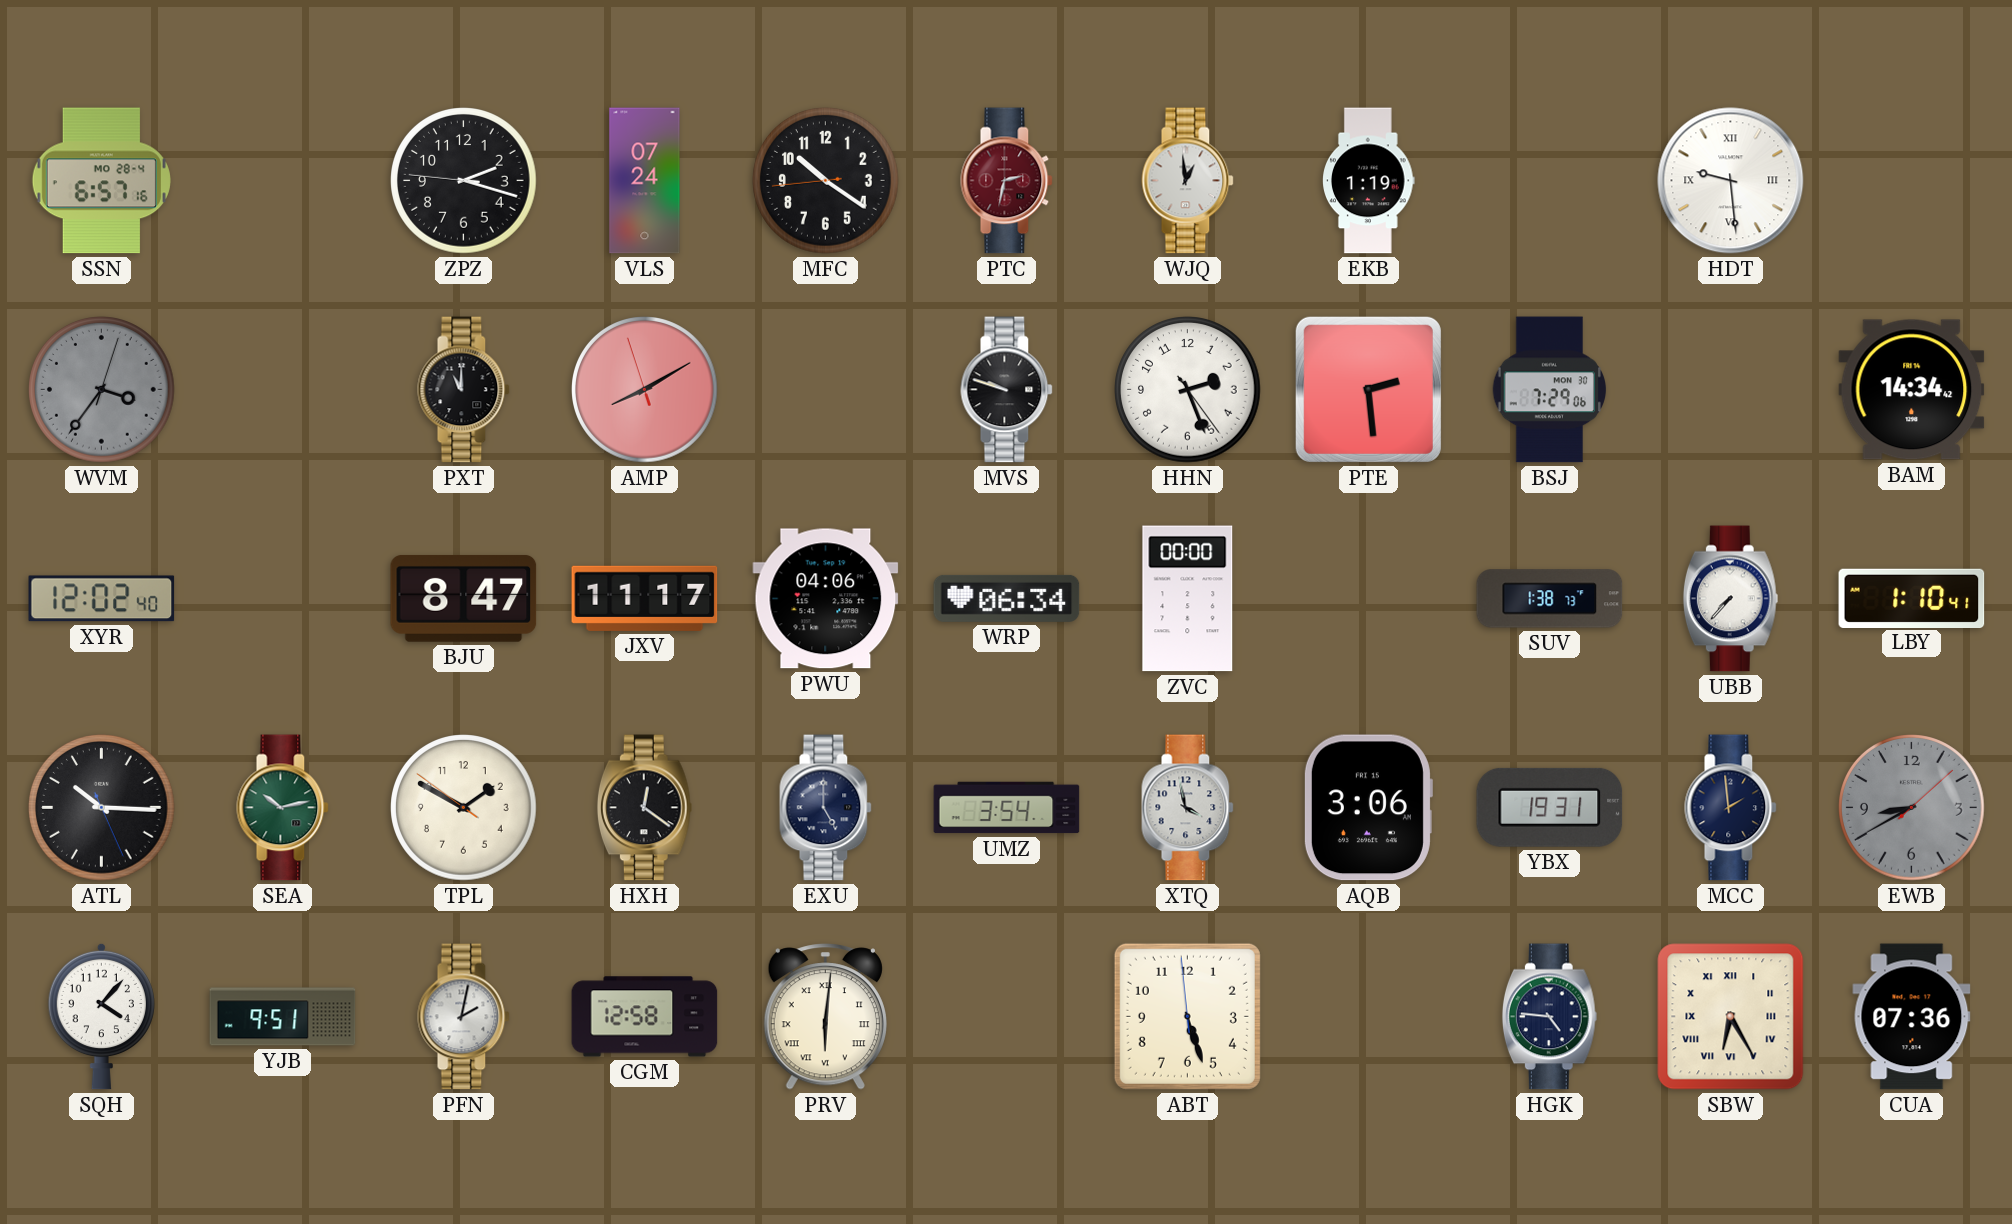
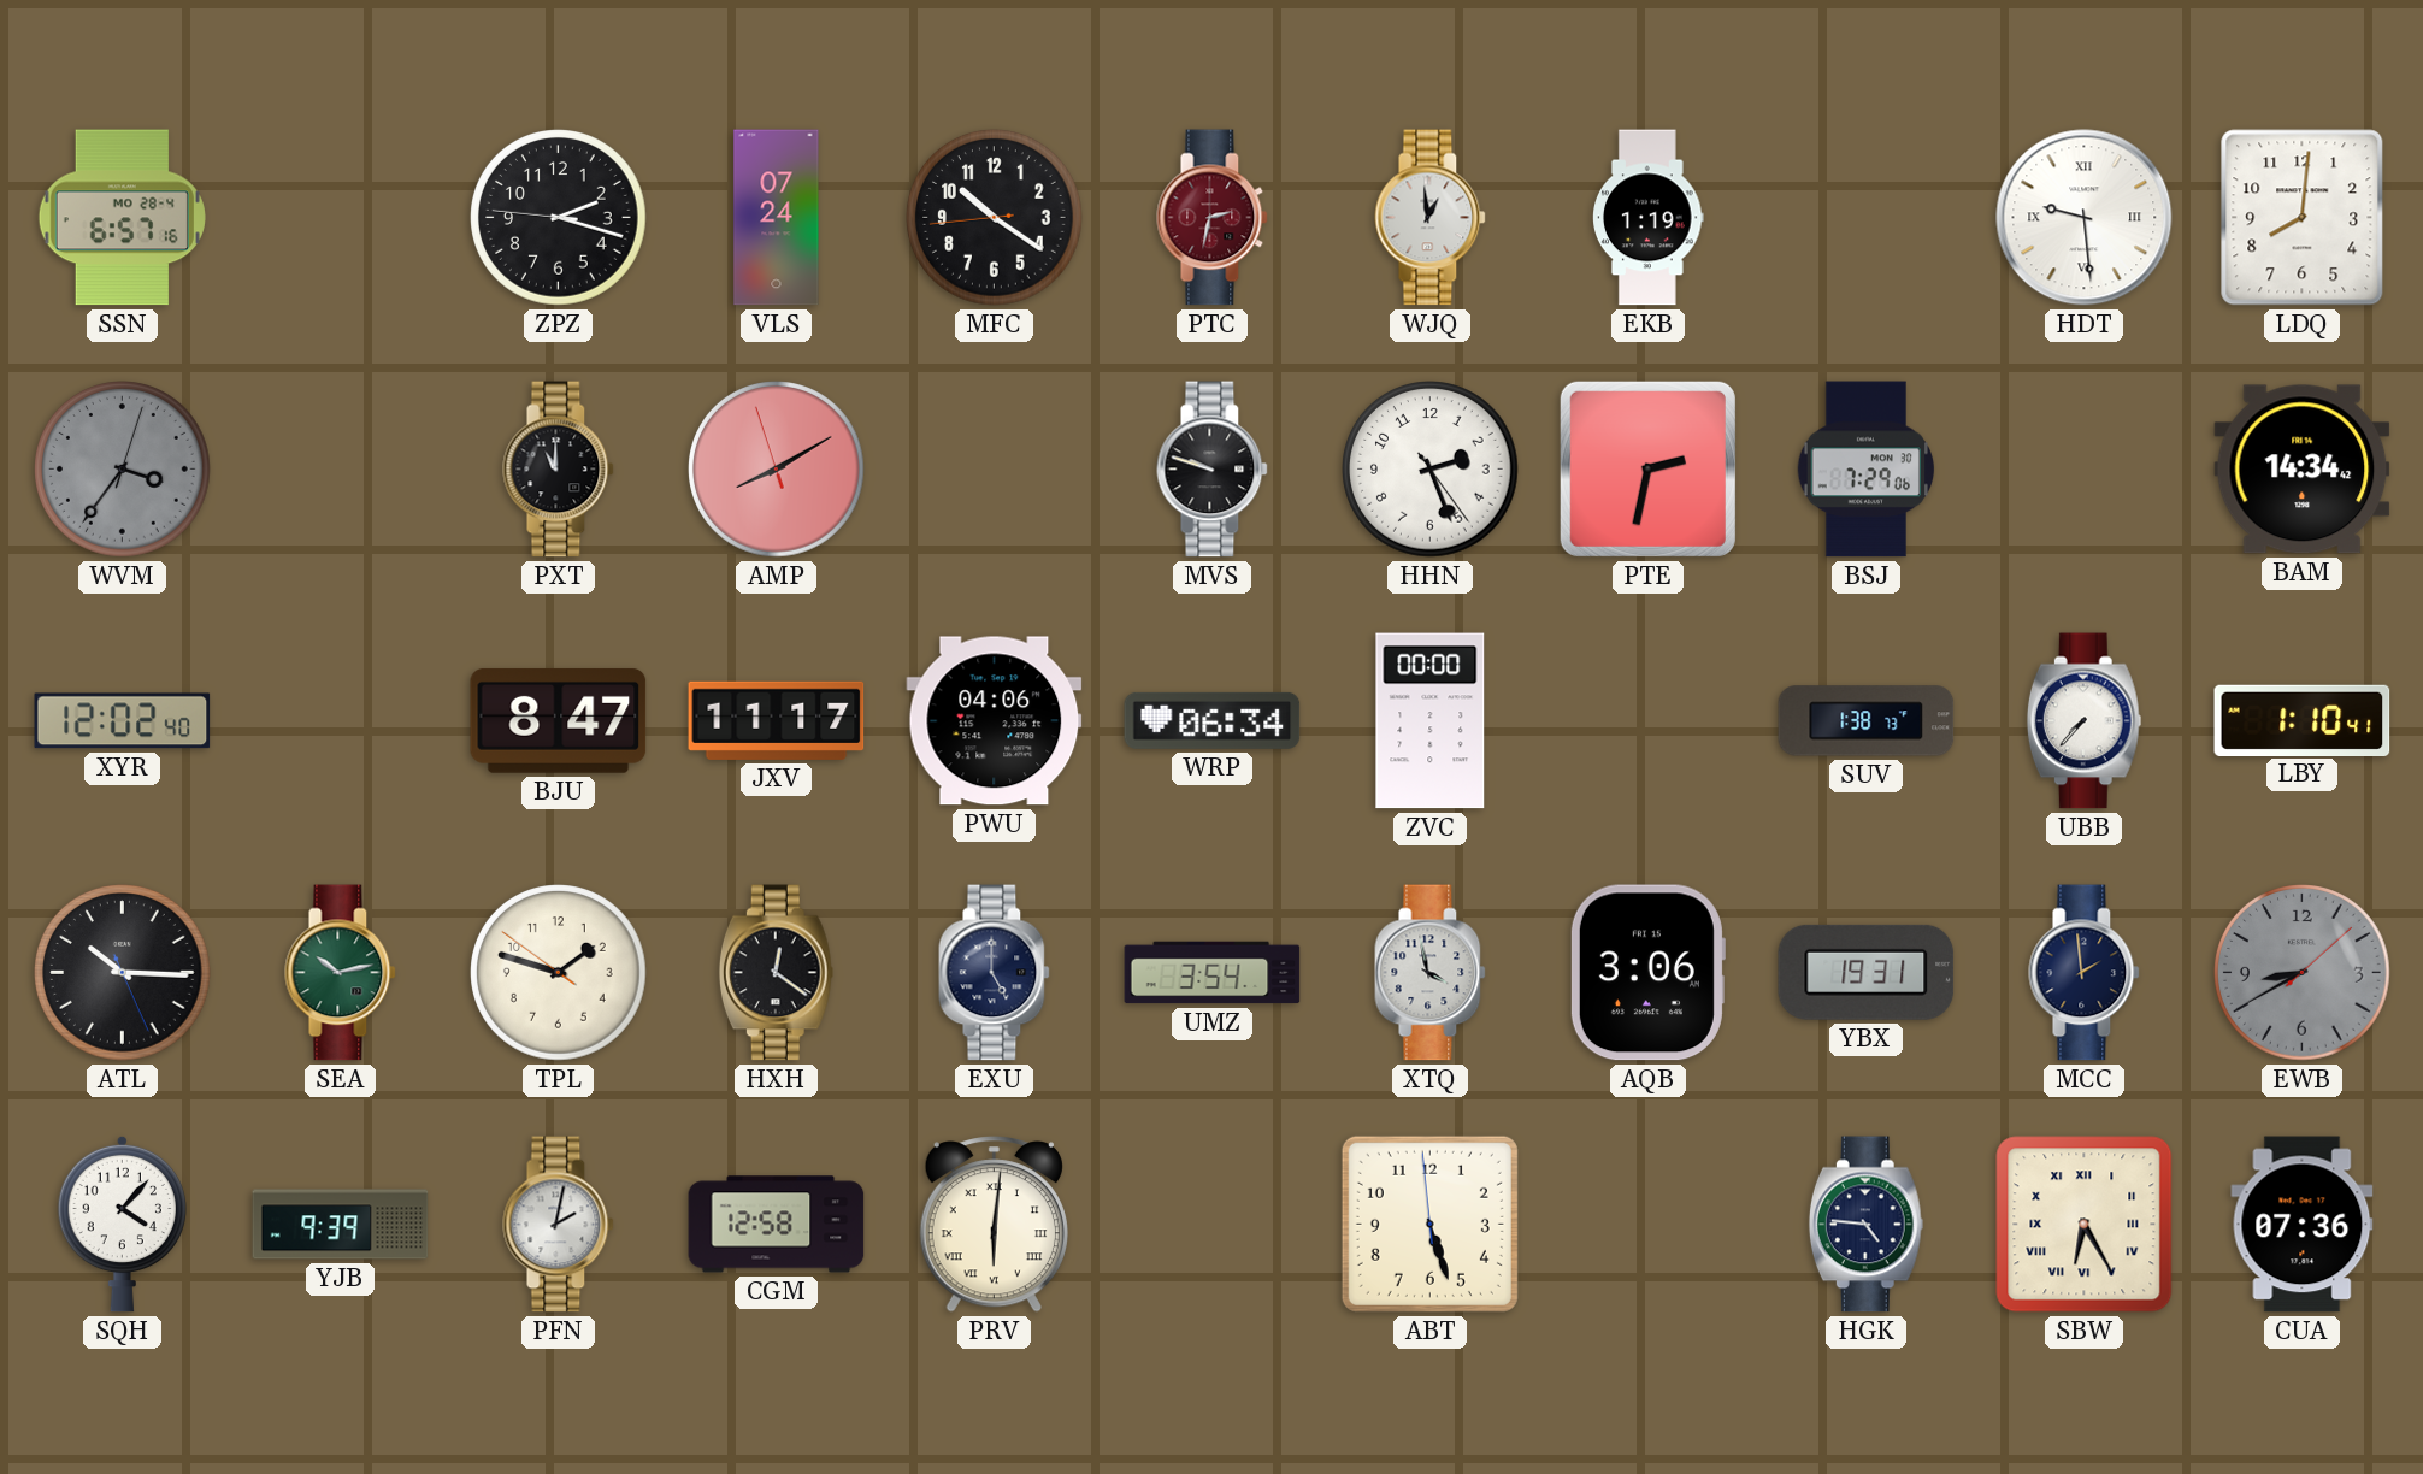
LDQ: none -> 8:01
PTE: 2:29 -> 2:32
TPL: 1:49 -> 1:47
YJB: 9:51 -> 9:39
